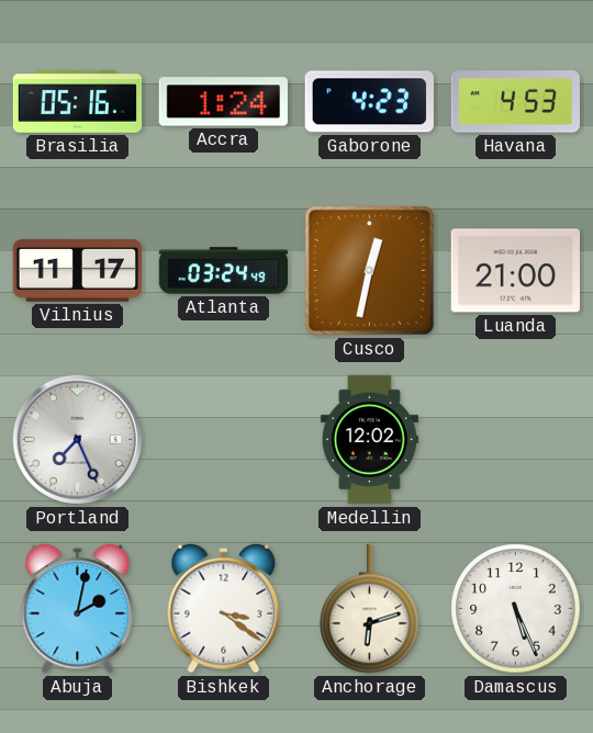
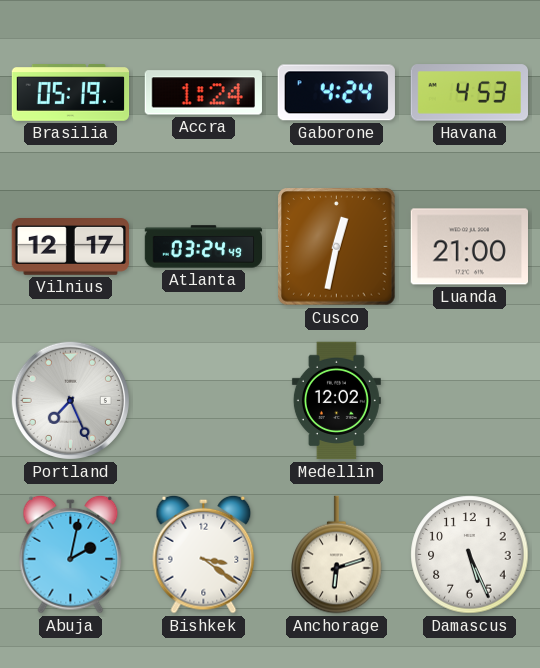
Brasilia: 05:16 -> 05:19
Gaborone: 4:23 -> 4:24
Vilnius: 11:17 -> 12:17
